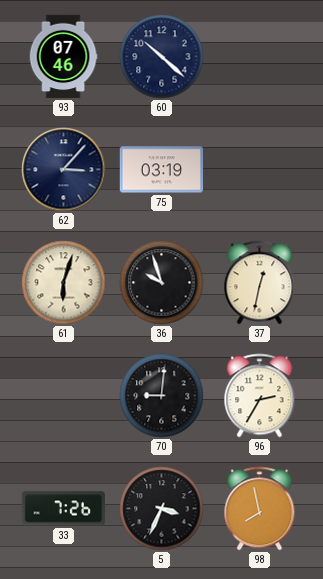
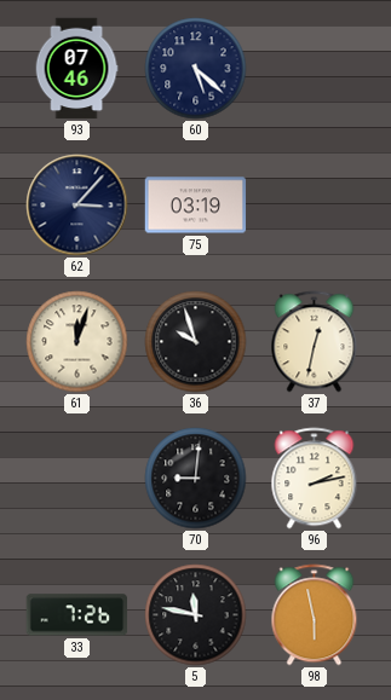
60: 10:22 -> 5:22
61: 6:03 -> 12:03
96: 2:35 -> 2:13
5: 3:34 -> 11:47
98: 7:58 -> 5:58
